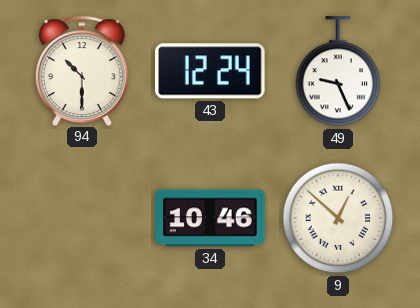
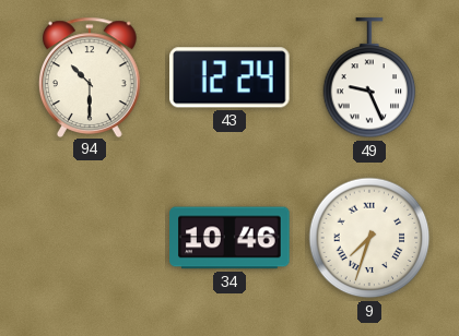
9: 12:52 -> 7:33
